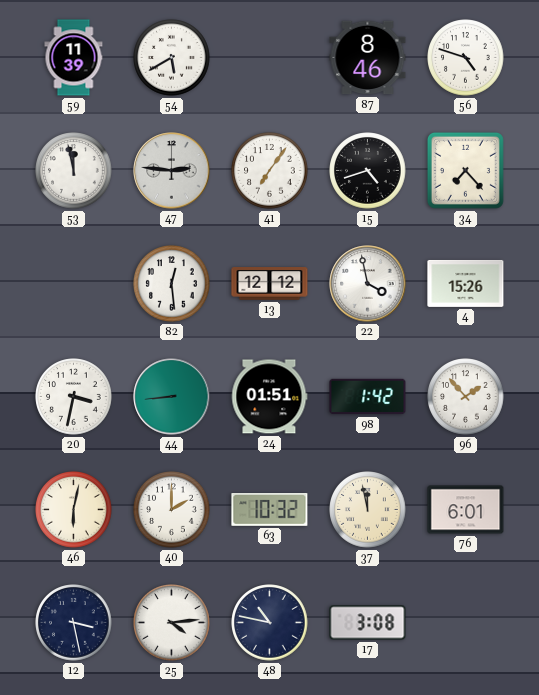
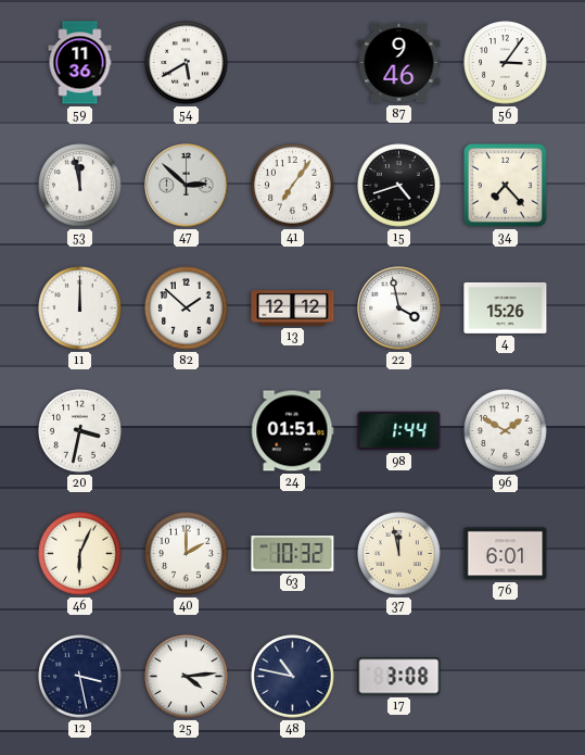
59: 11:39 -> 11:36
87: 8:46 -> 9:46
56: 4:48 -> 3:06
47: 2:46 -> 2:52
11: none -> 12:00
82: 12:29 -> 1:52
44: 8:44 -> none
98: 1:42 -> 1:44
96: 1:53 -> 1:50
46: 6:02 -> 6:04
